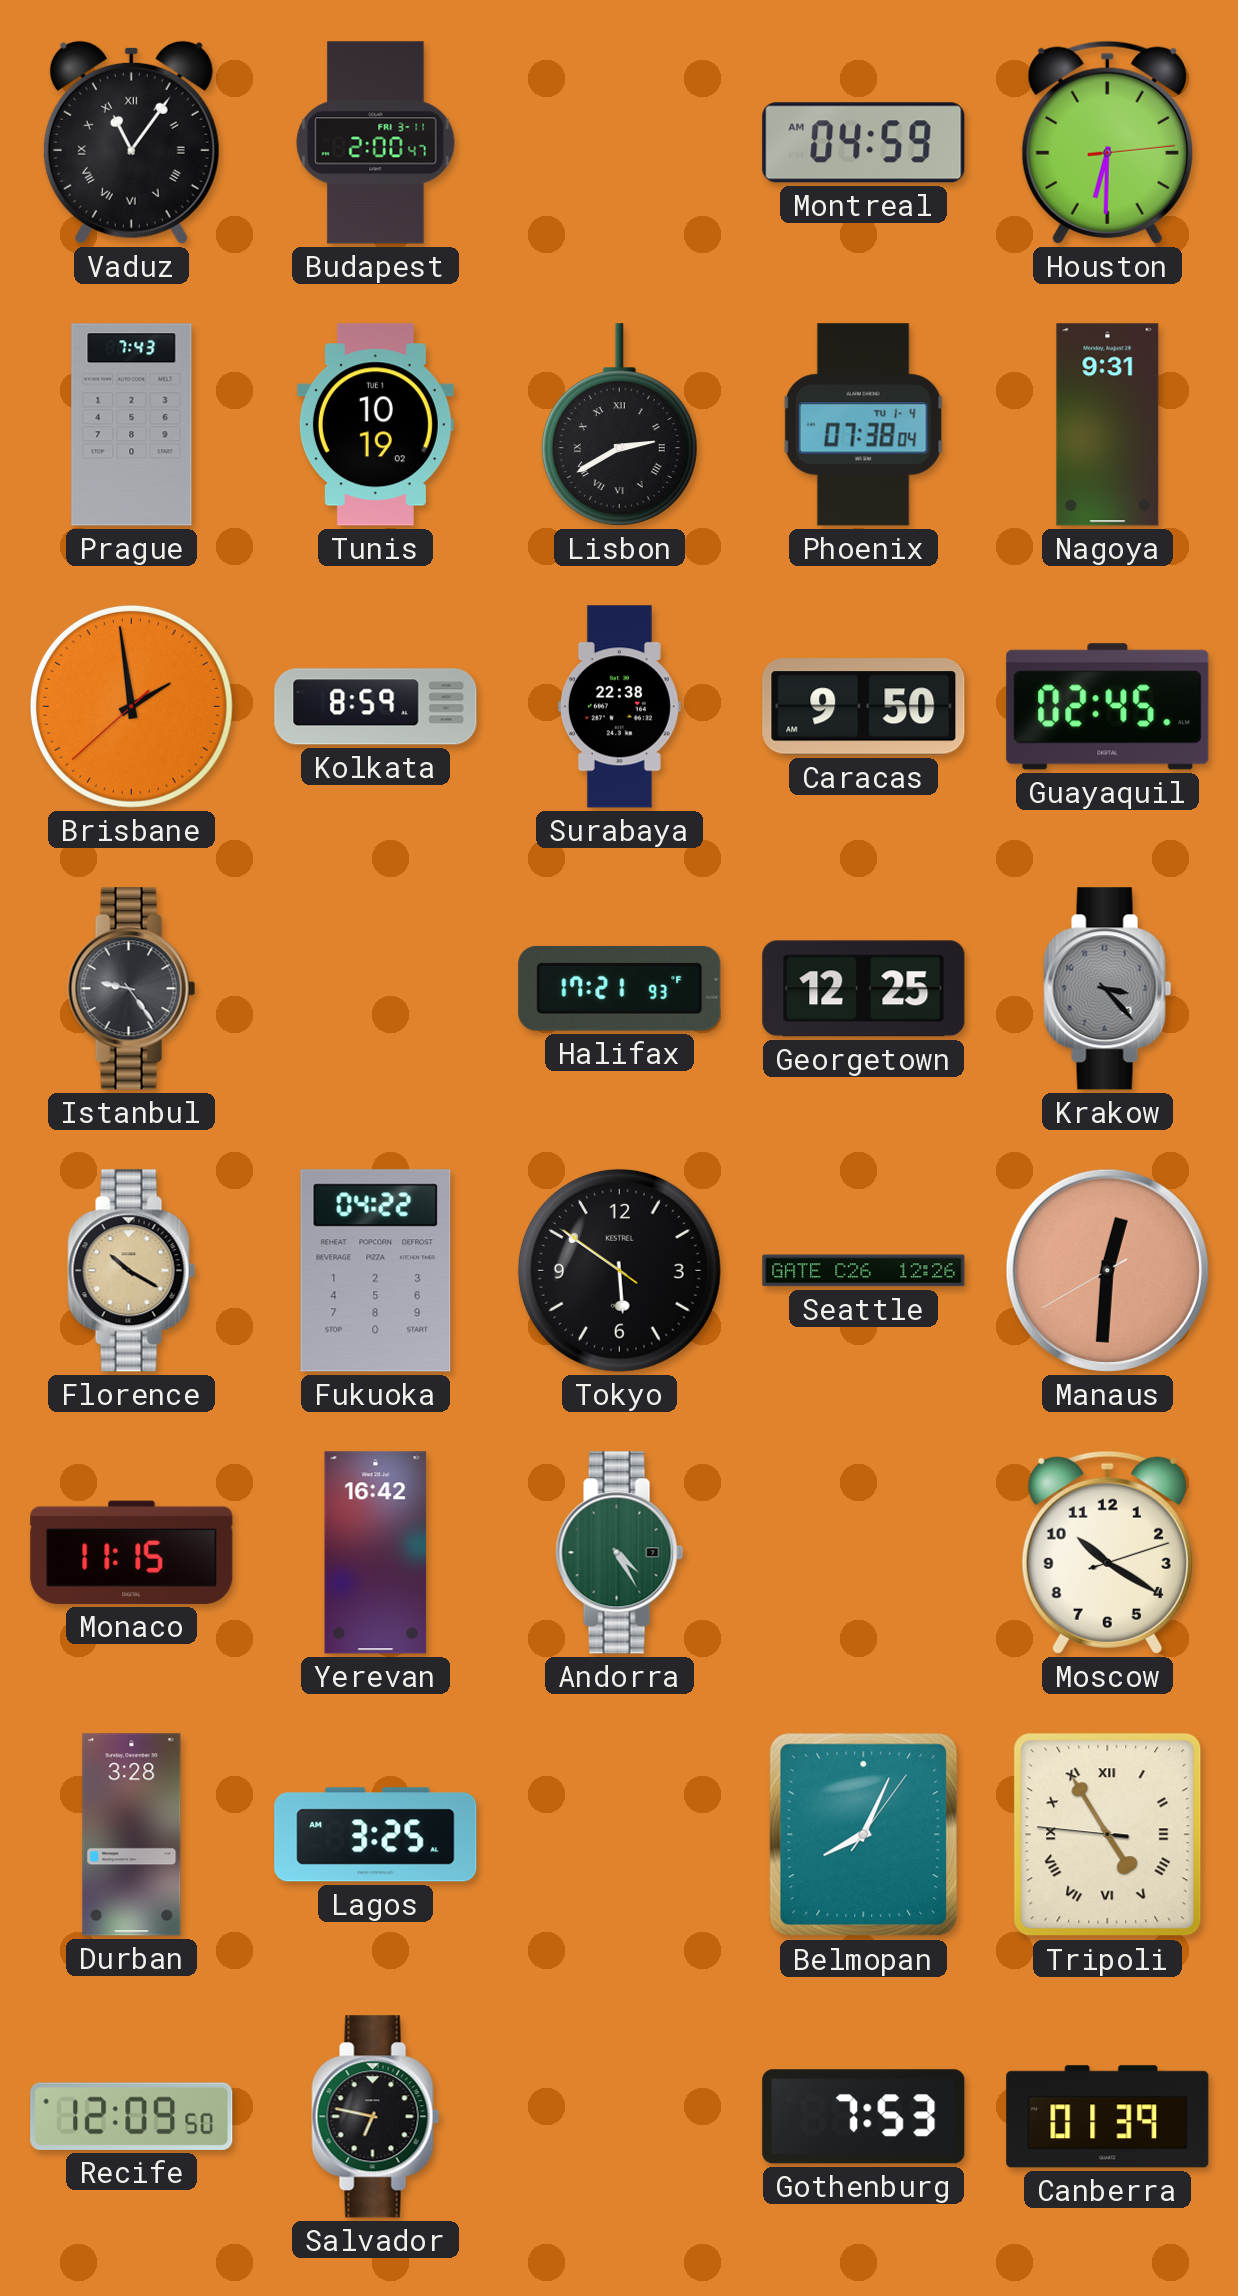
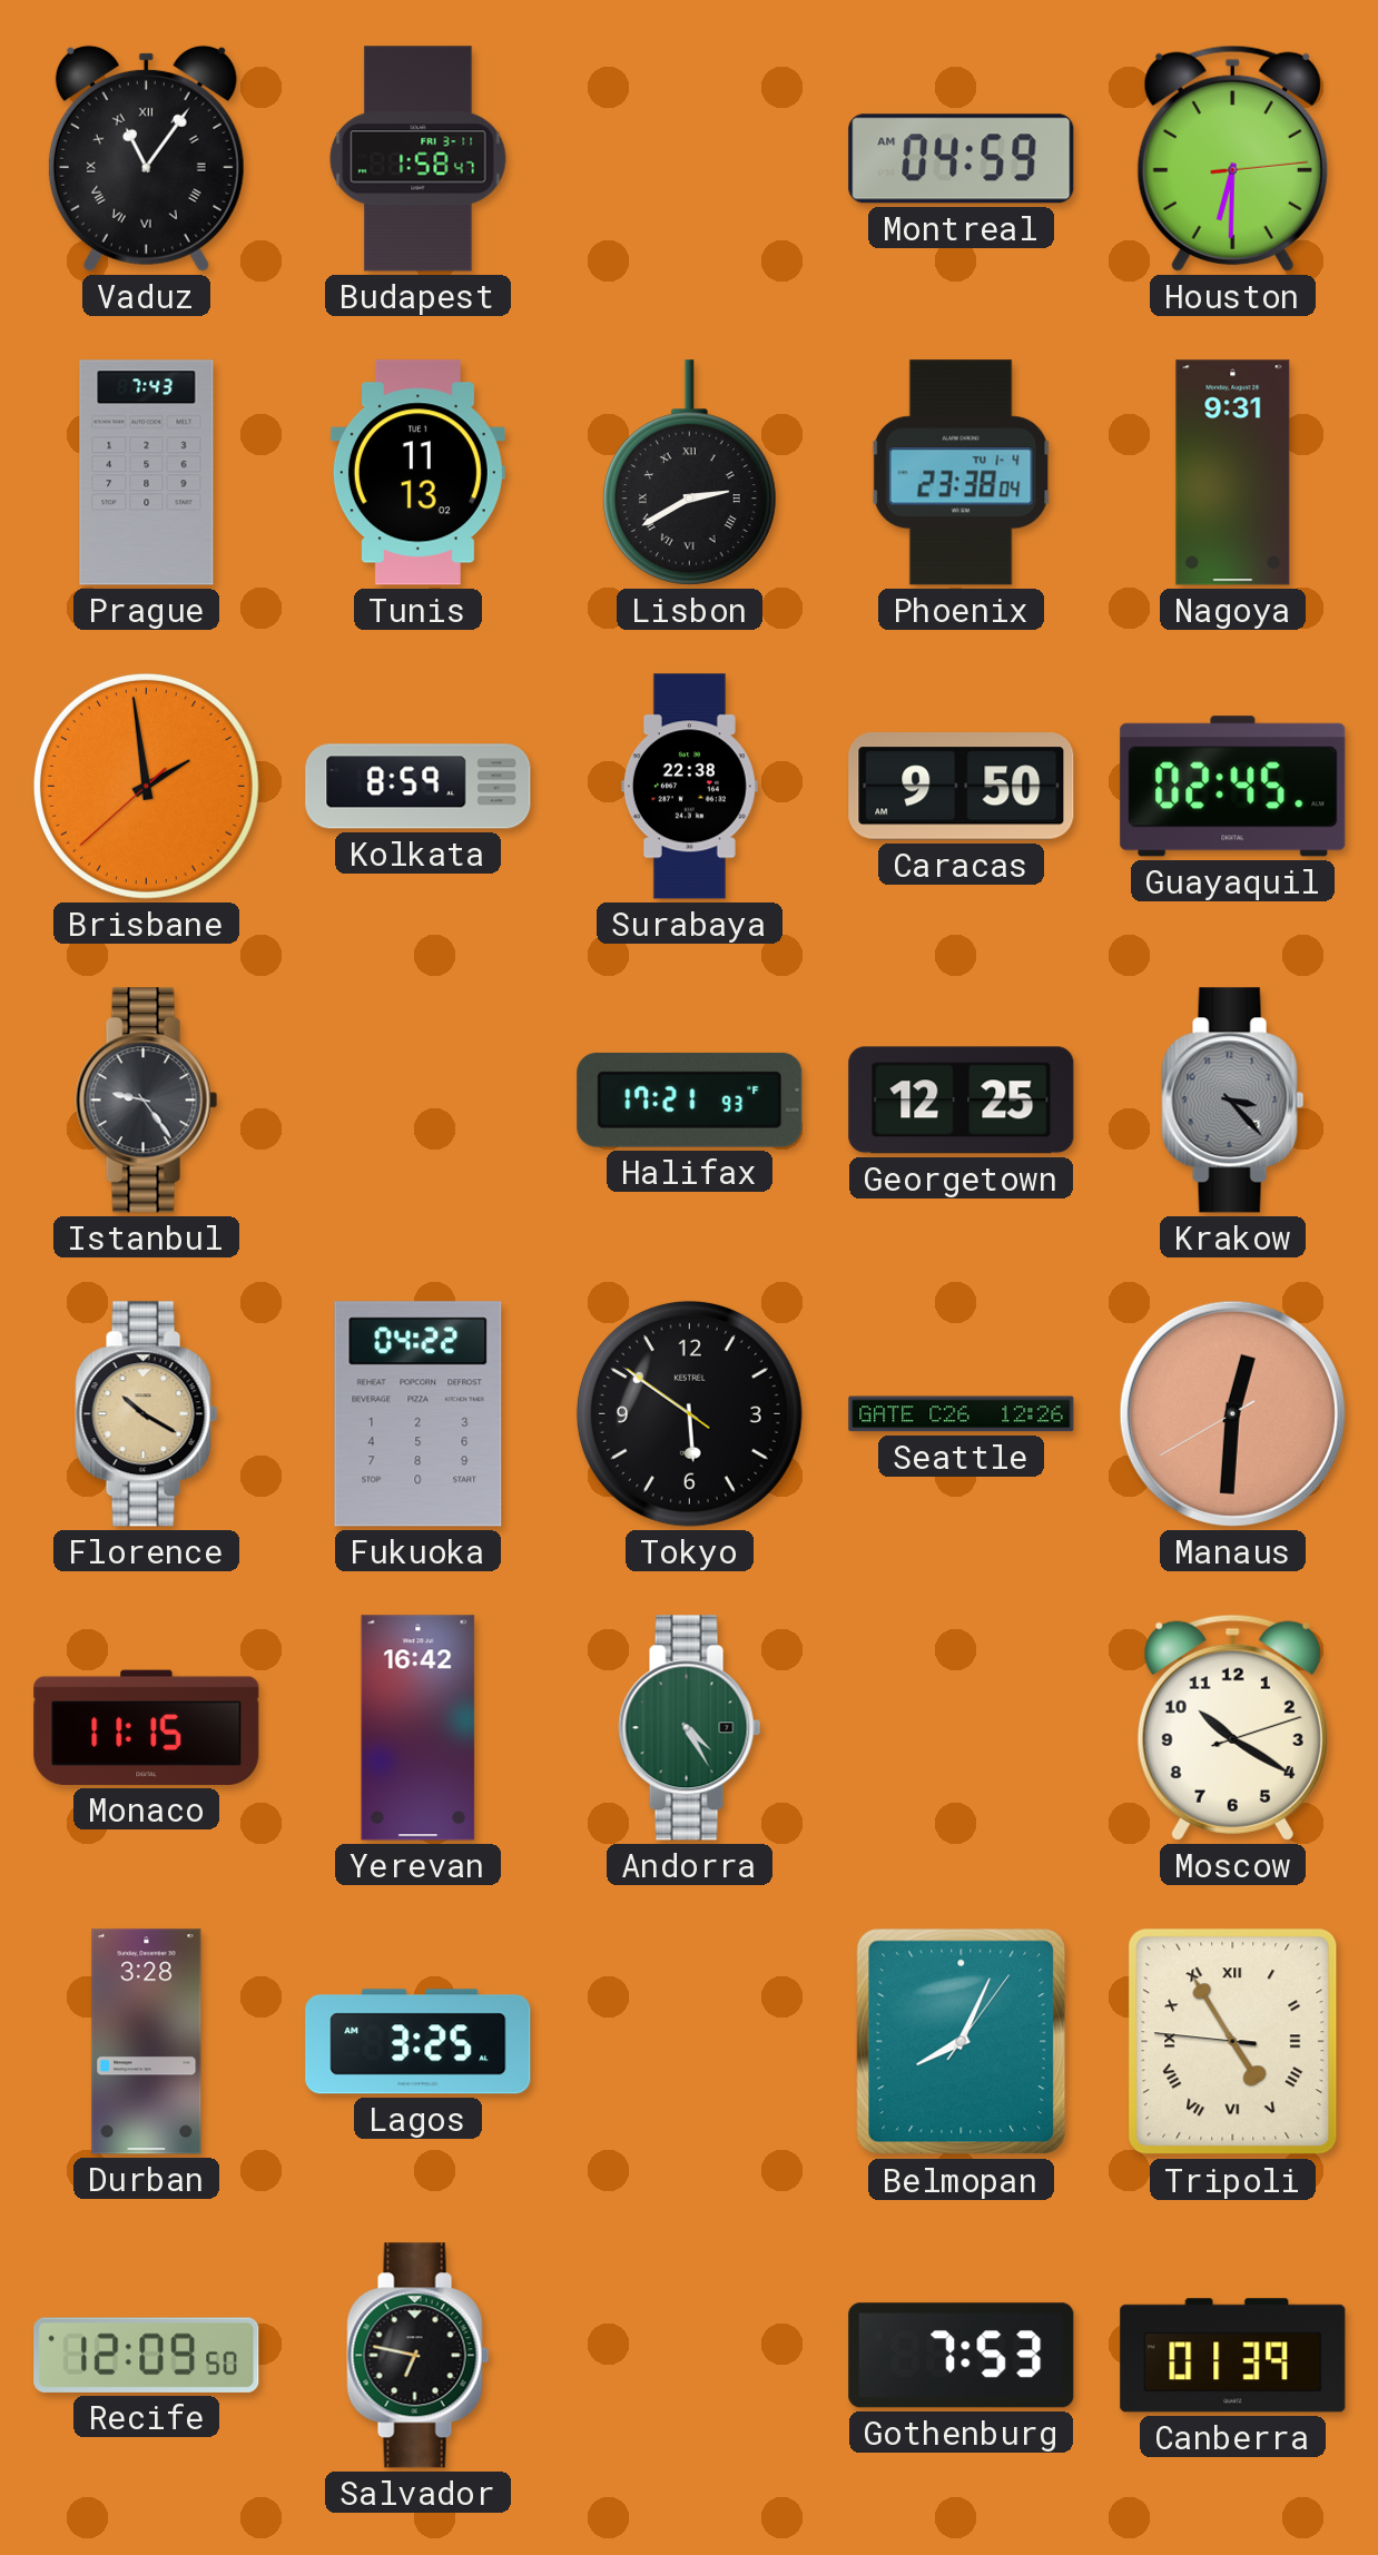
Budapest: 2:00 -> 1:58
Tunis: 10:19 -> 11:13
Phoenix: 07:38 -> 23:38
